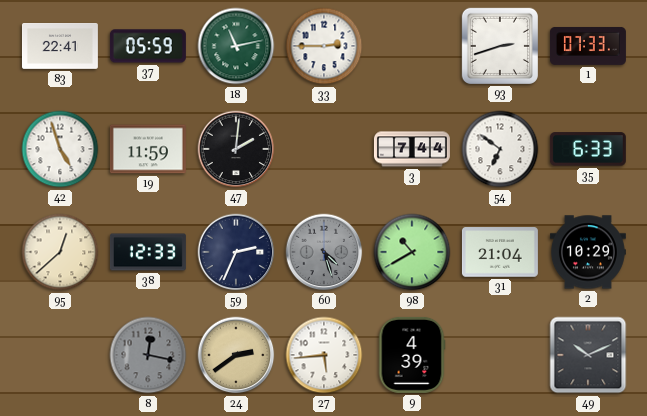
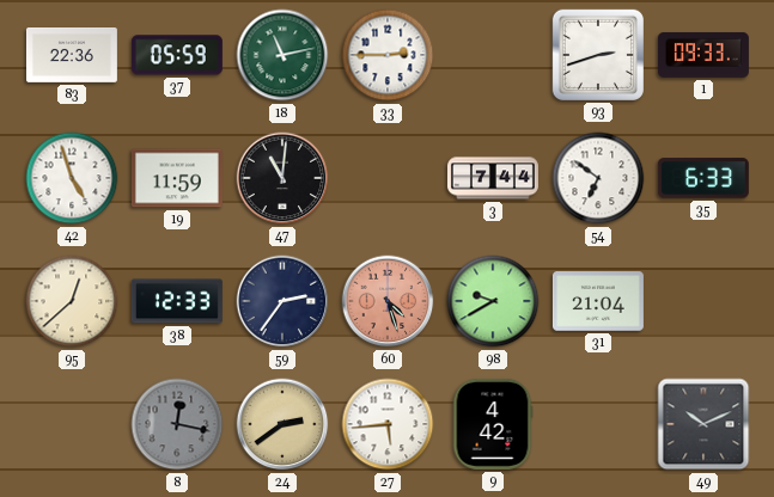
83: 22:41 -> 22:36
1: 07:33 -> 09:33
47: 2:01 -> 11:01
59: 2:34 -> 2:36
60 dial: grey -> salmon
98: 10:40 -> 9:40
2: 10:29 -> none
9: 4:39 -> 4:42
